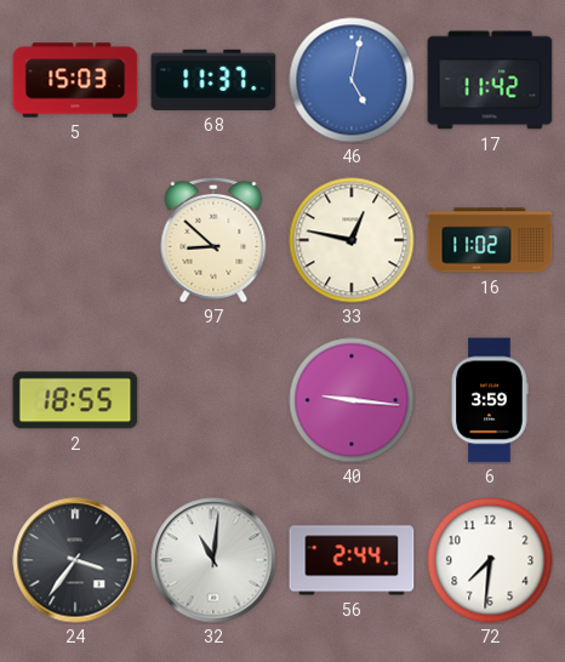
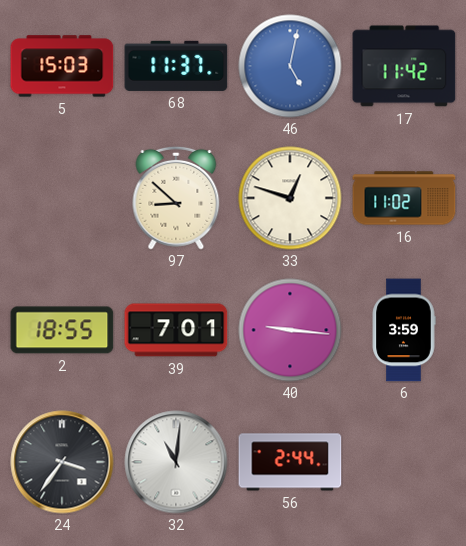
33: 12:47 -> 12:48
39: none -> 7:01
72: 7:31 -> none
